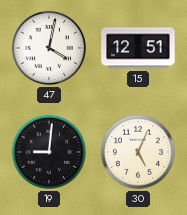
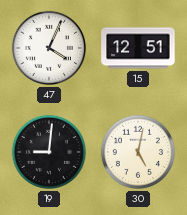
47: 4:02 -> 4:04
30: 5:04 -> 5:02
